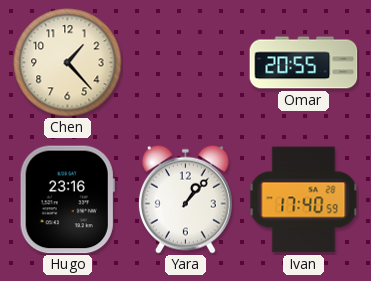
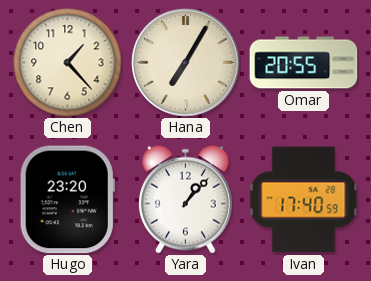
Hana: none -> 7:05
Hugo: 23:16 -> 23:20
